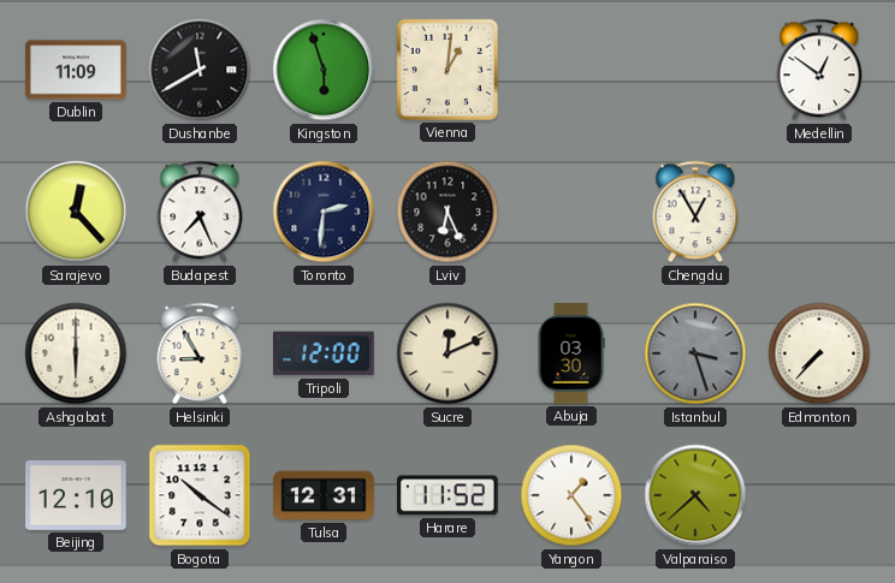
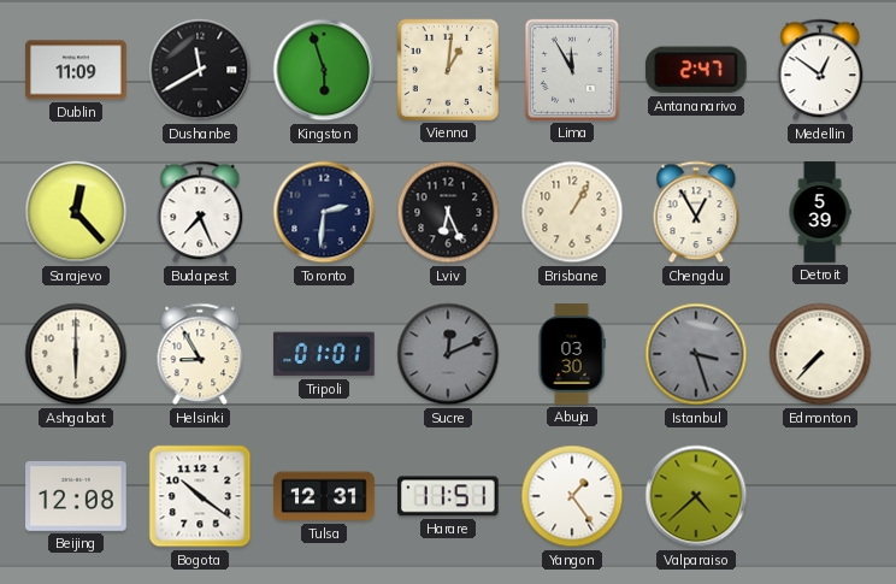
Lima: none -> 11:55
Antananarivo: none -> 2:47
Brisbane: none -> 1:05
Detroit: none -> 5:39
Tripoli: 12:00 -> 01:01
Sucre dial: cream -> grey
Beijing: 12:10 -> 12:08
Harare: 11:52 -> 11:51
